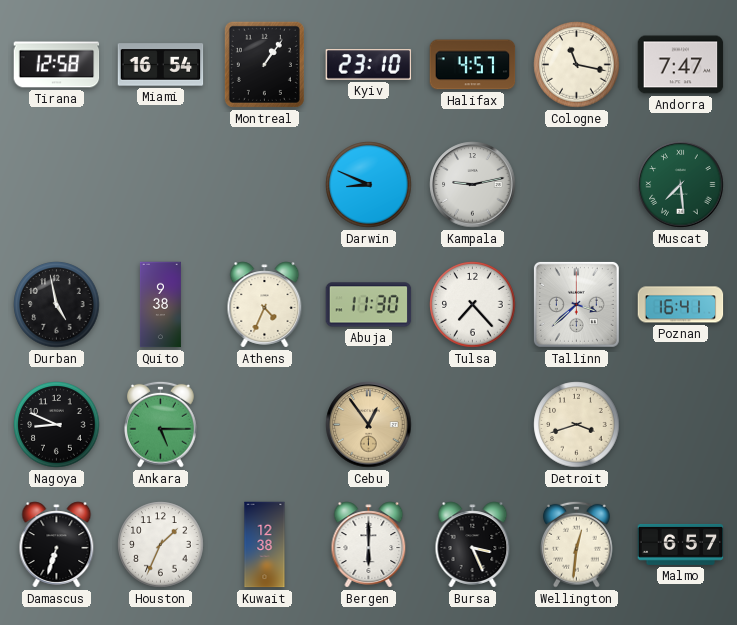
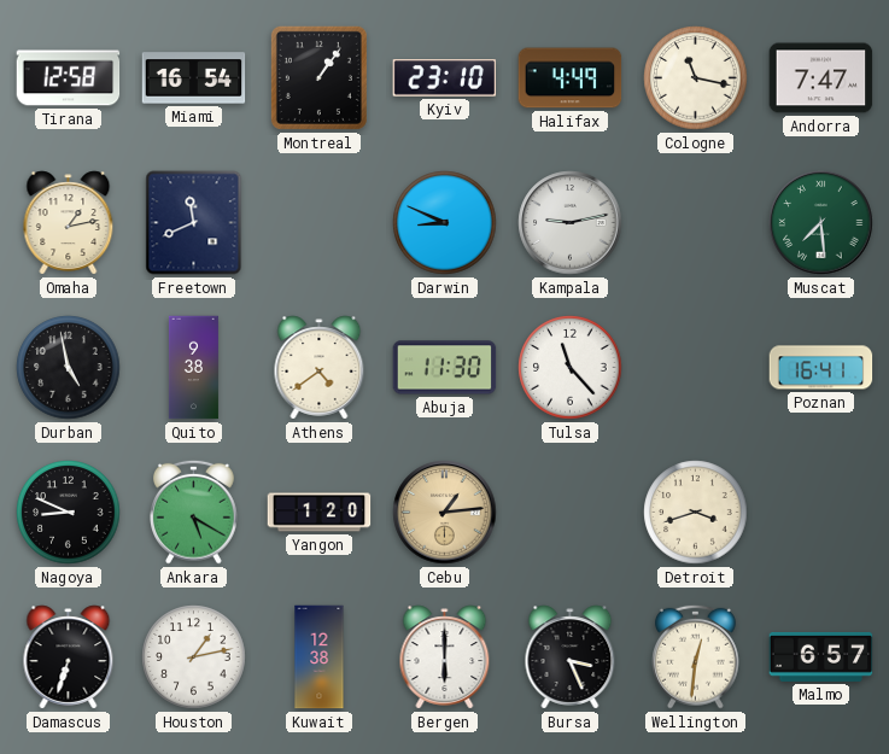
Halifax: 4:57 -> 4:49
Omaha: none -> 1:13
Freetown: none -> 11:41
Athens: 4:34 -> 4:39
Tulsa: 7:23 -> 11:23
Tallinn: 3:38 -> none
Ankara: 5:15 -> 5:20
Yangon: none -> 1:20
Cebu: 12:54 -> 1:14
Houston: 1:34 -> 1:13
